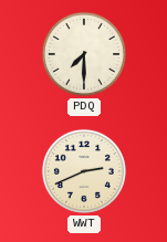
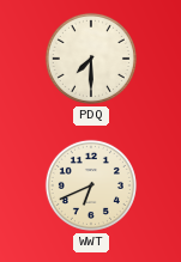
WWT: 2:41 -> 6:41
